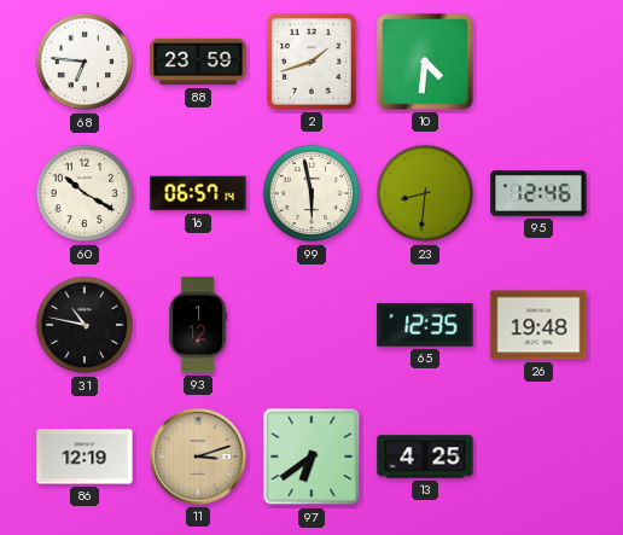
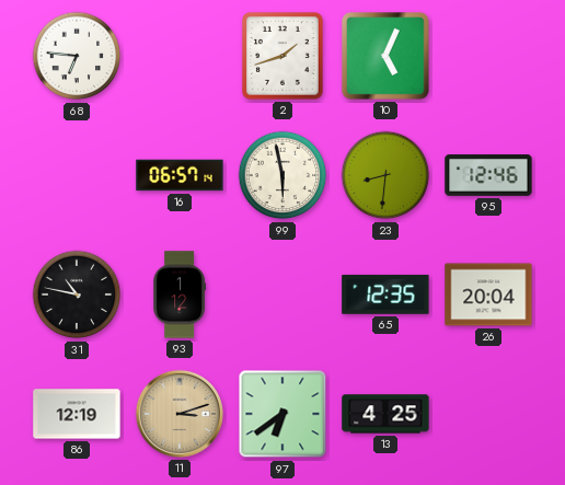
88: 23:59 -> none
10: 4:31 -> 5:04
60: 10:20 -> none
26: 19:48 -> 20:04
